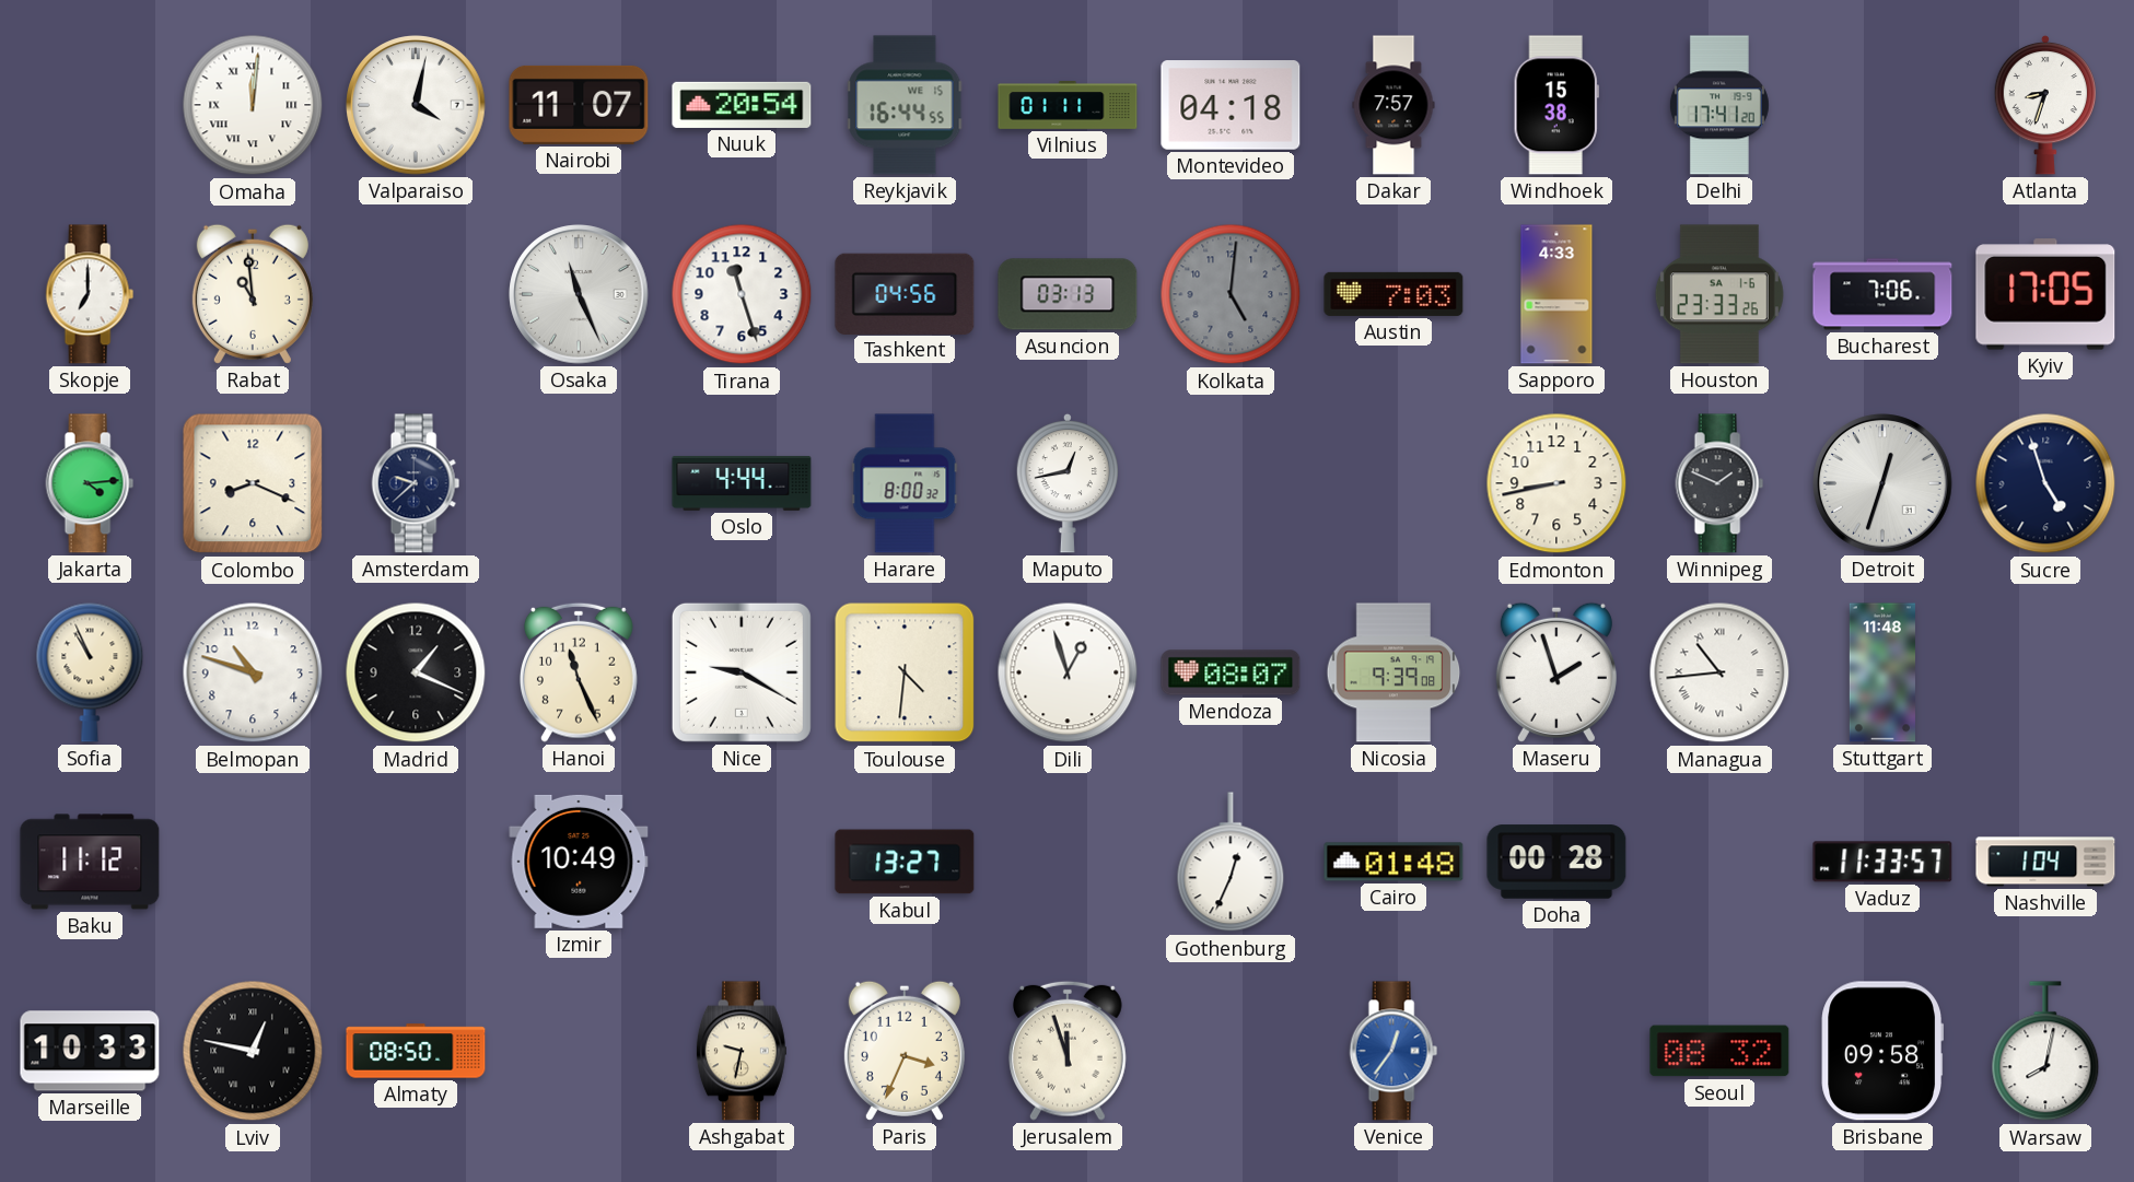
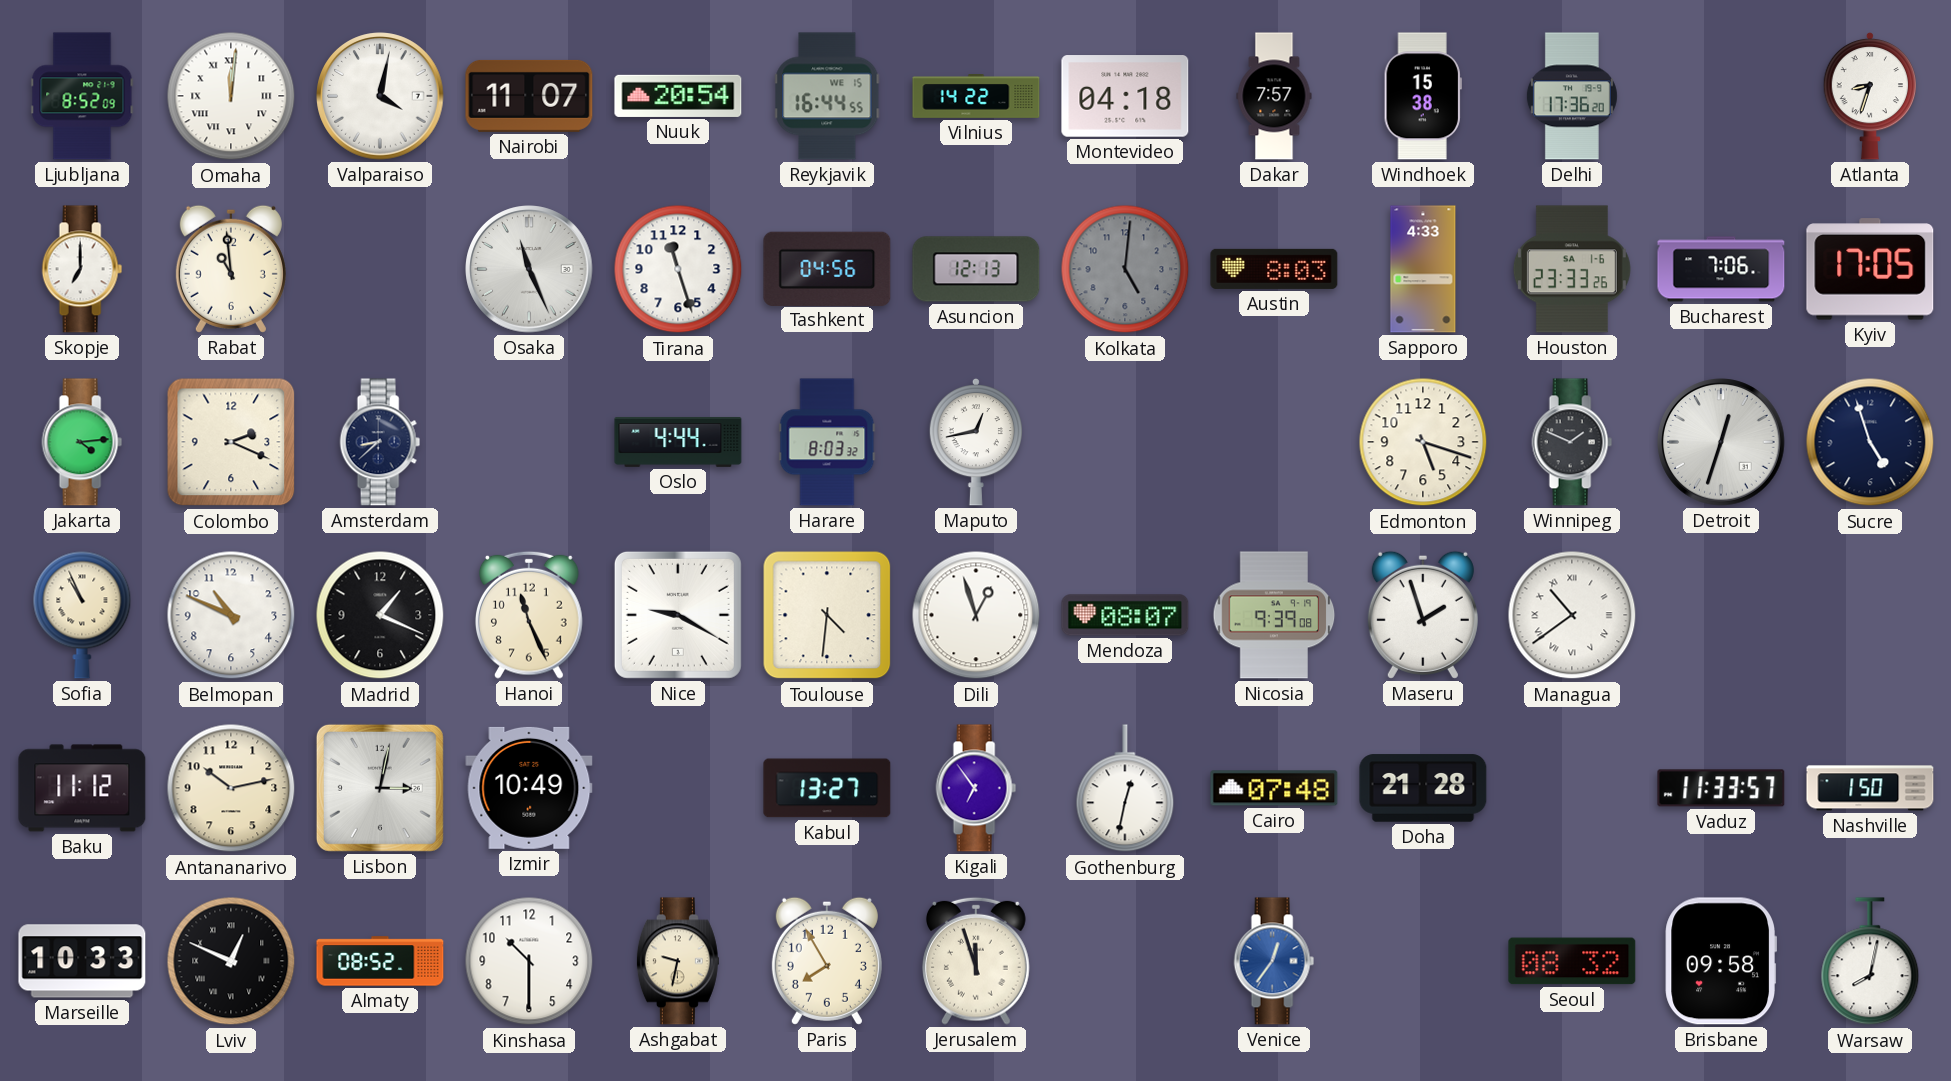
Ljubljana: none -> 8:52
Vilnius: 01:11 -> 14:22
Delhi: 17:41 -> 17:36
Asuncion: 03:13 -> 12:13
Austin: 7:03 -> 8:03
Colombo: 8:19 -> 2:19
Amsterdam: 9:38 -> 8:38
Harare: 8:00 -> 8:03
Edmonton: 8:43 -> 5:18
Belmopan: 10:48 -> 10:49
Managua: 10:44 -> 10:39
Stuttgart: 11:48 -> none
Antananarivo: none -> 10:13
Lisbon: none -> 3:02
Kigali: none -> 6:54
Gothenburg: 12:34 -> 12:32
Cairo: 01:48 -> 07:48
Doha: 00:28 -> 21:28
Nashville: 1:04 -> 1:50
Lviv: 12:47 -> 12:49
Almaty: 08:50 -> 08:52
Kinshasa: none -> 10:30
Paris: 3:34 -> 7:55
